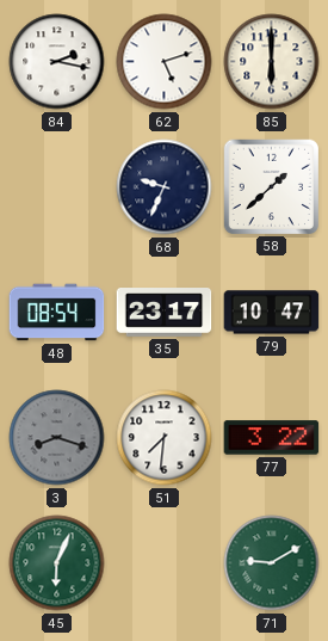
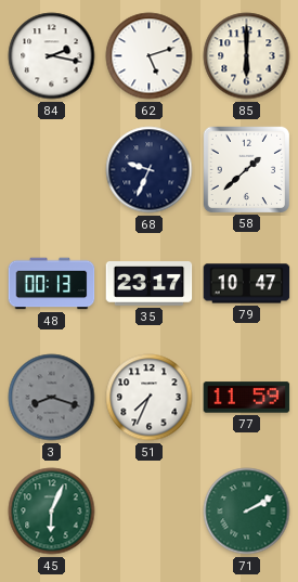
48: 08:54 -> 00:13
51: 7:31 -> 7:34
77: 3:22 -> 11:59
71: 9:10 -> 2:10
